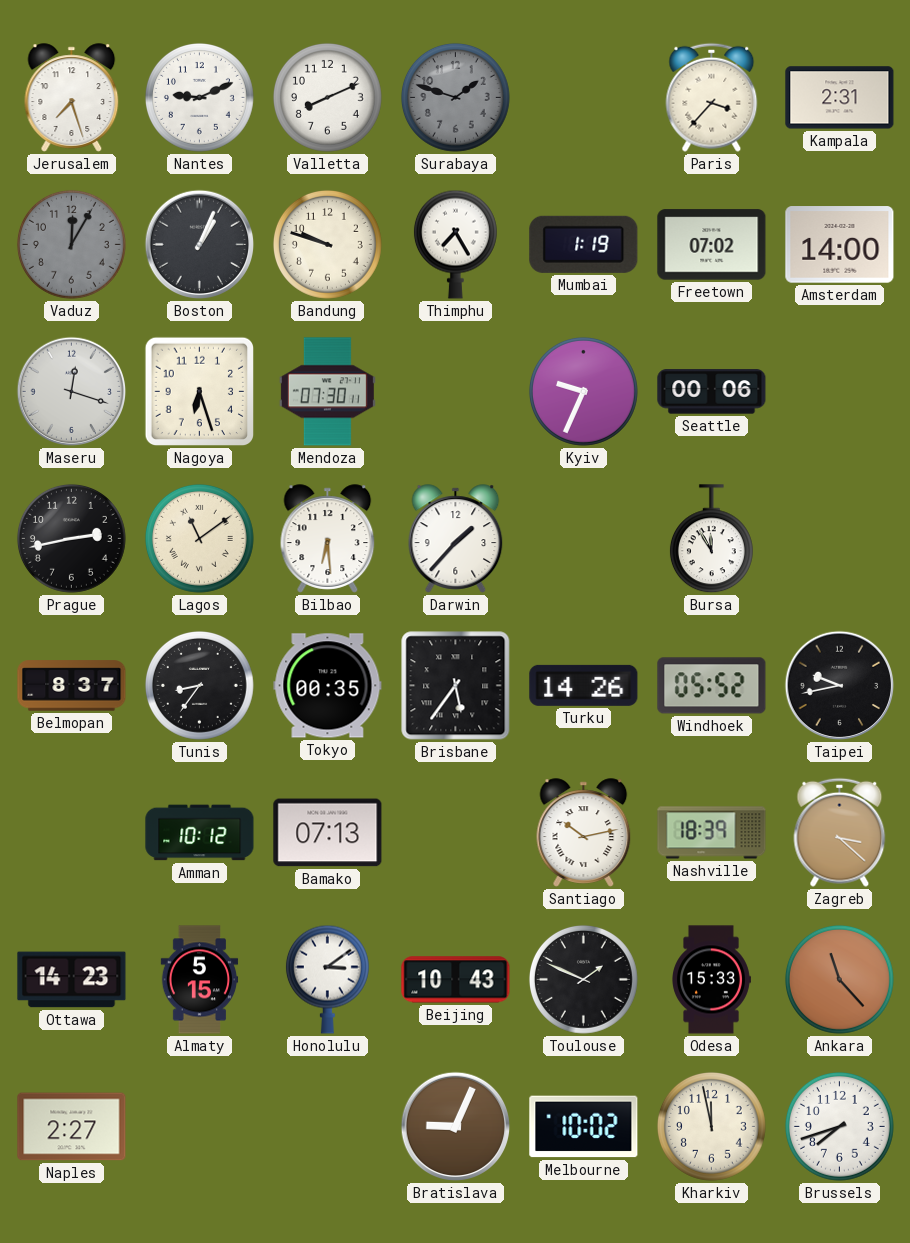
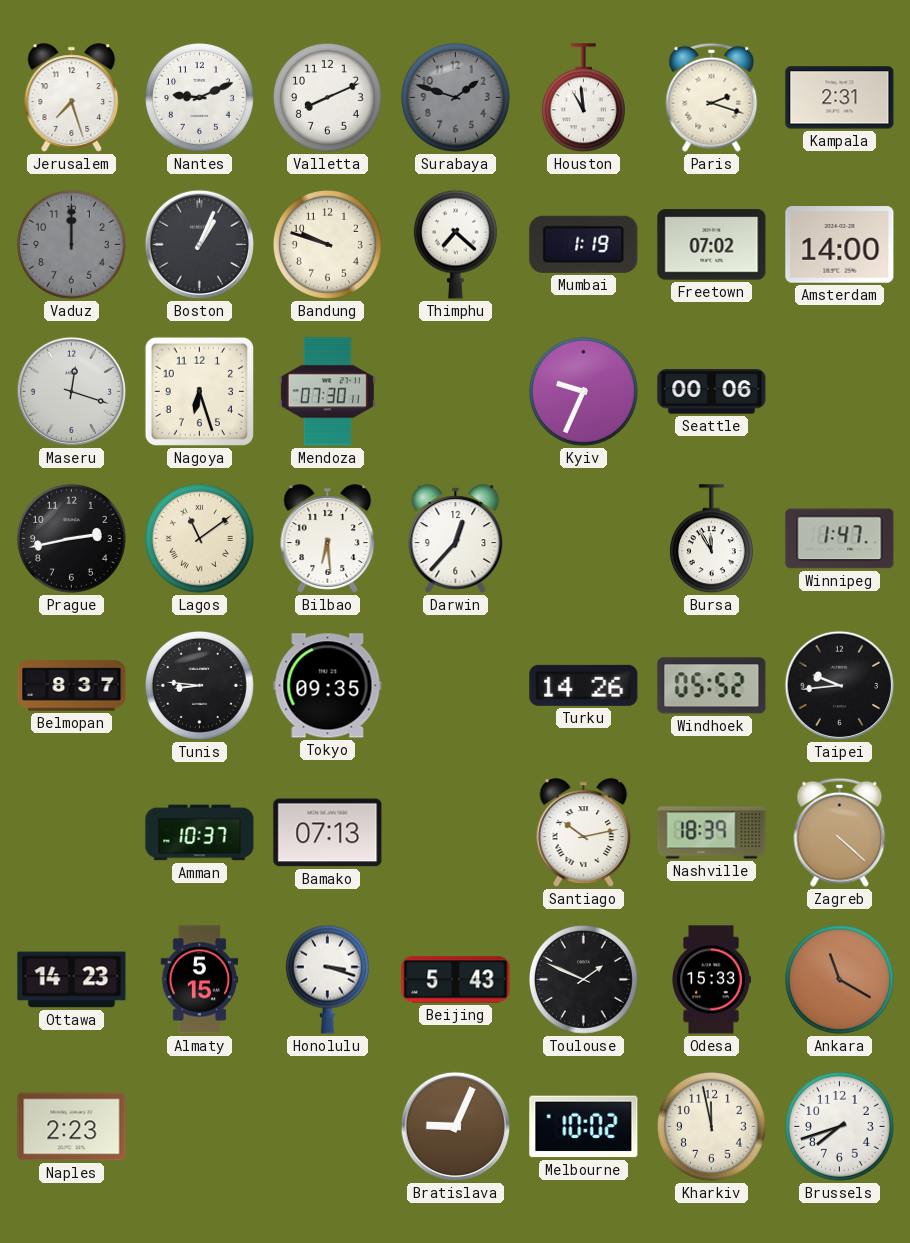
Houston: none -> 10:59
Paris: 3:37 -> 2:18
Vaduz: 12:05 -> 12:00
Thimphu: 7:25 -> 7:22
Darwin: 1:37 -> 12:37
Winnipeg: none -> 1:47
Tunis: 8:36 -> 8:46
Tokyo: 00:35 -> 09:35
Brisbane: 5:36 -> none
Taipei: 9:43 -> 9:44
Amman: 10:12 -> 10:37
Zagreb: 3:22 -> 4:22
Honolulu: 3:09 -> 3:18
Beijing: 10:43 -> 5:43
Ankara: 11:23 -> 11:20
Naples: 2:27 -> 2:23
